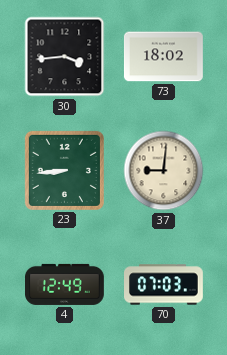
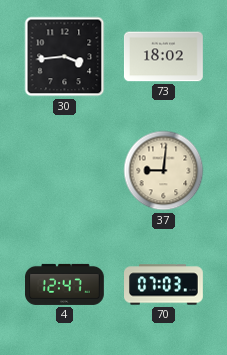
23: 8:44 -> none
4: 12:49 -> 12:47
